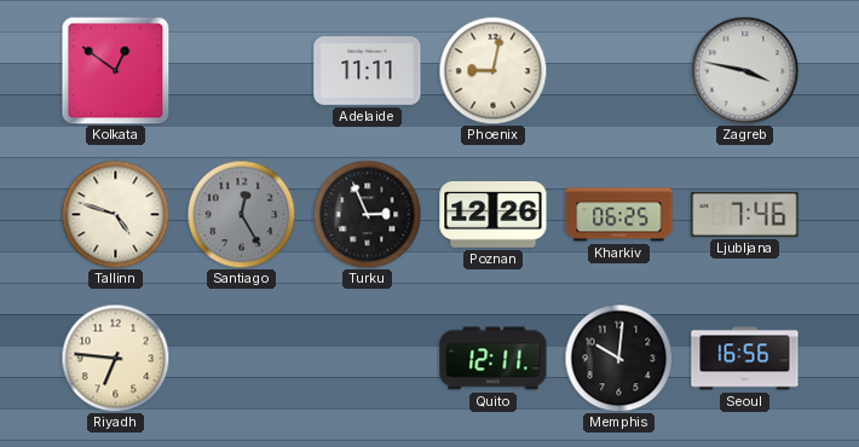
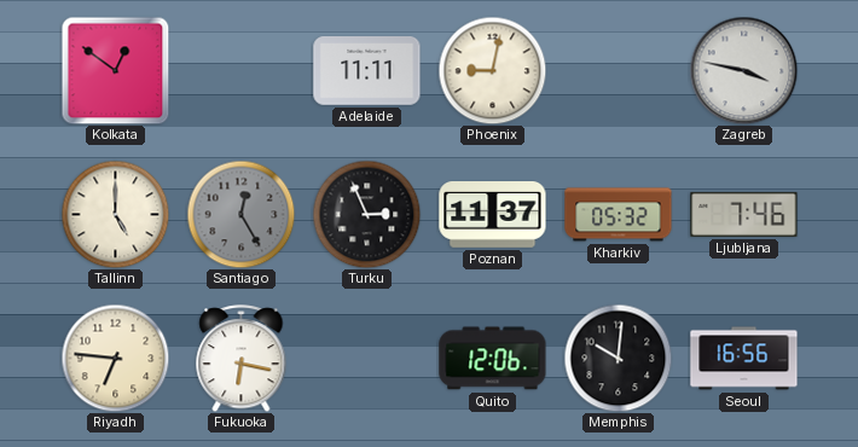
Tallinn: 4:48 -> 5:00
Poznan: 12:26 -> 11:37
Kharkiv: 06:25 -> 05:32
Fukuoka: none -> 6:17
Quito: 12:11 -> 12:06
